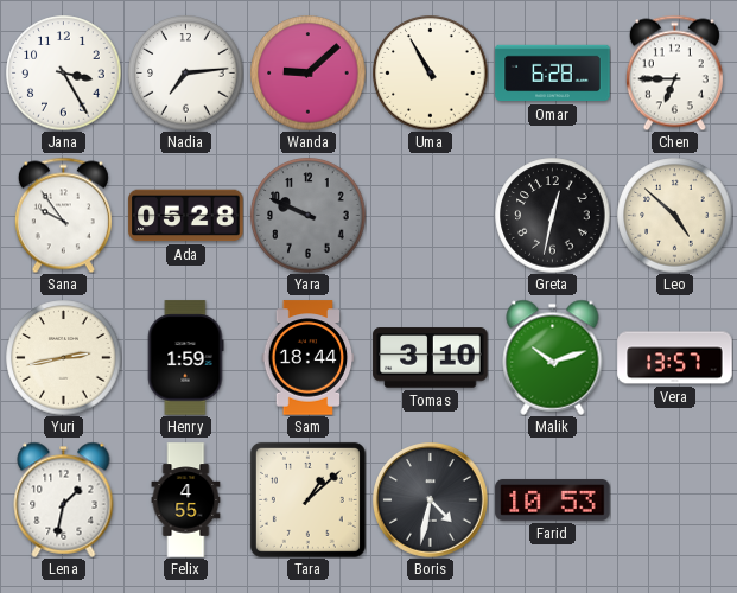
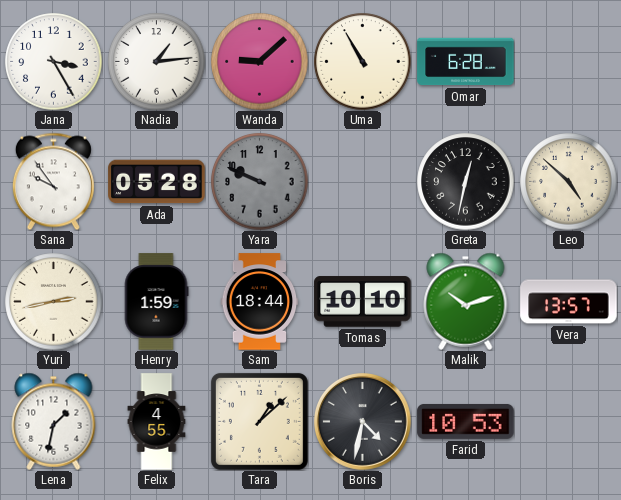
Nadia: 7:14 -> 1:14
Chen: 6:45 -> none
Tomas: 3:10 -> 10:10
